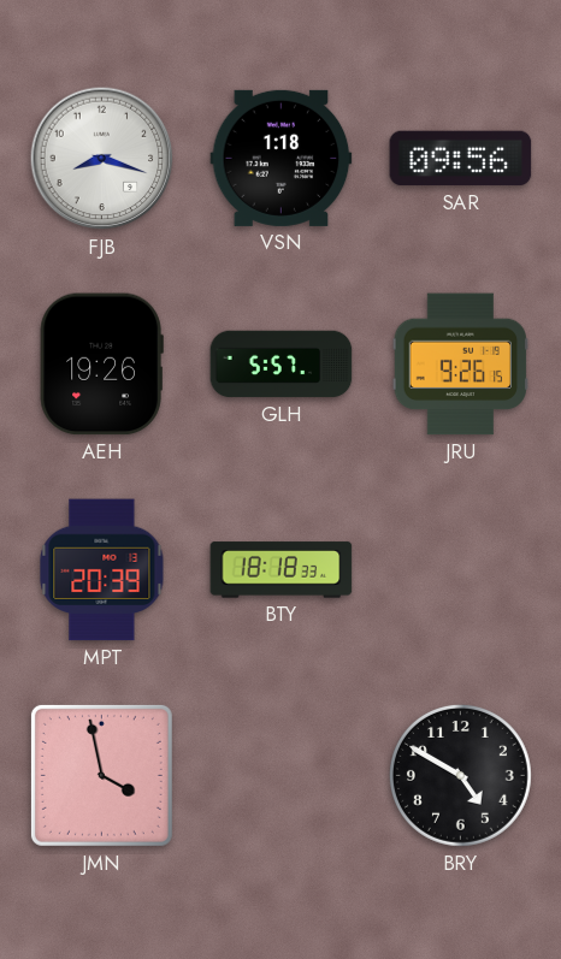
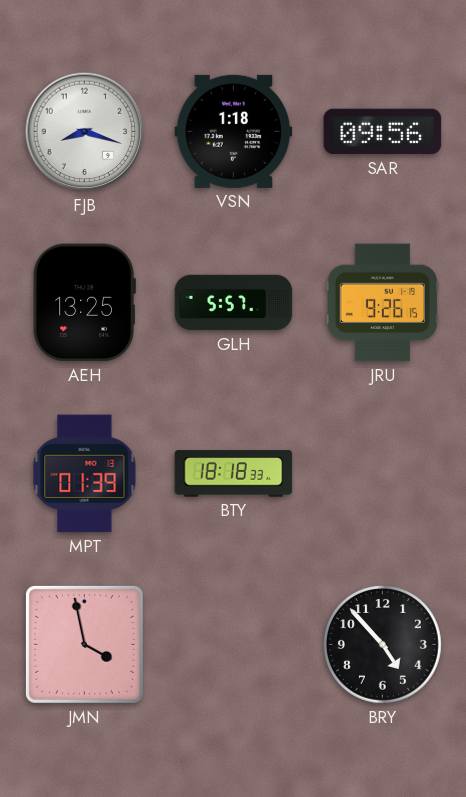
AEH: 19:26 -> 13:25
MPT: 20:39 -> 01:39
BRY: 4:50 -> 4:53
